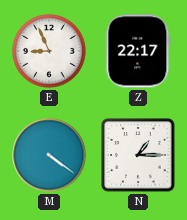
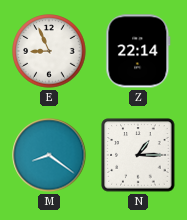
Z: 22:17 -> 22:14
M: 4:21 -> 8:21
